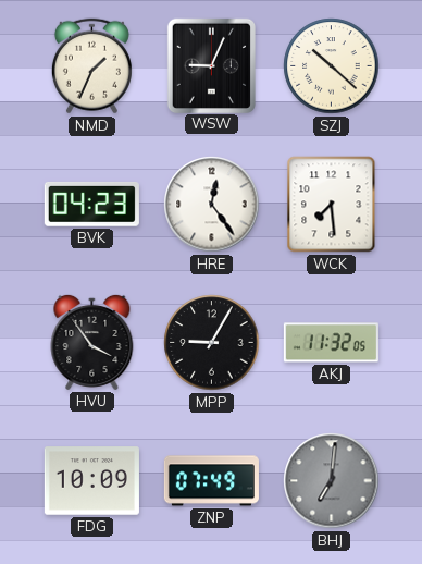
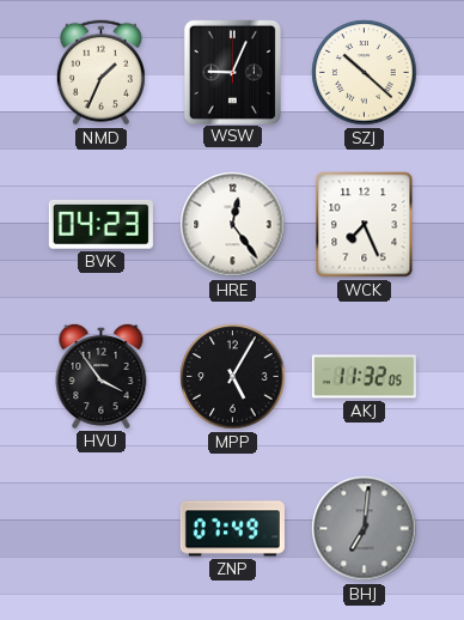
WCK: 7:29 -> 7:26
MPP: 9:05 -> 5:05
FDG: 10:09 -> none
